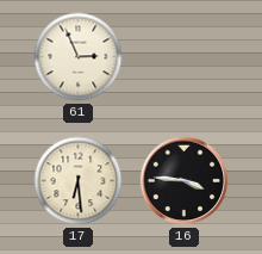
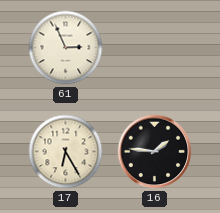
17: 6:29 -> 6:25
16: 3:46 -> 1:46
